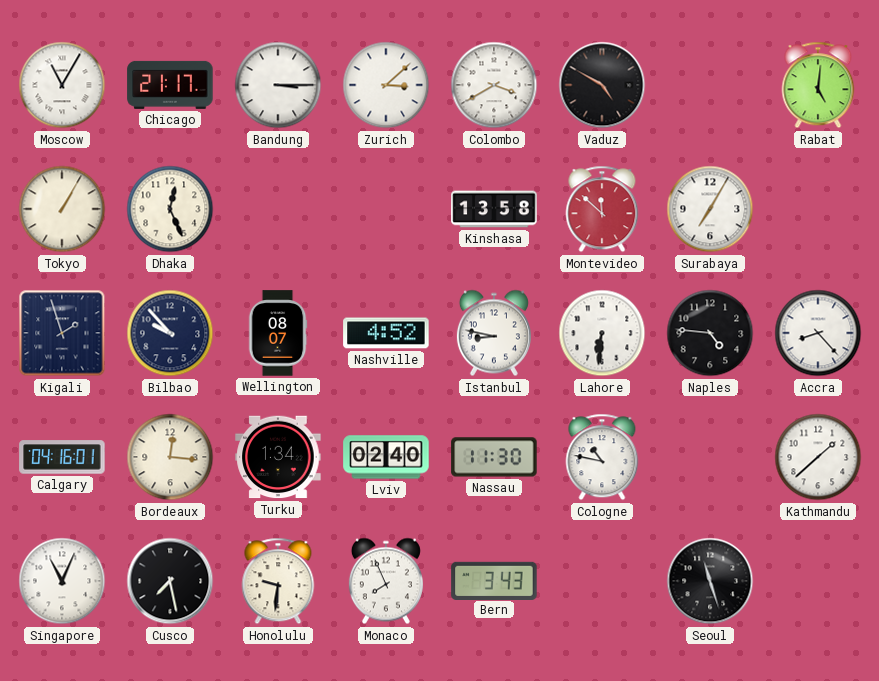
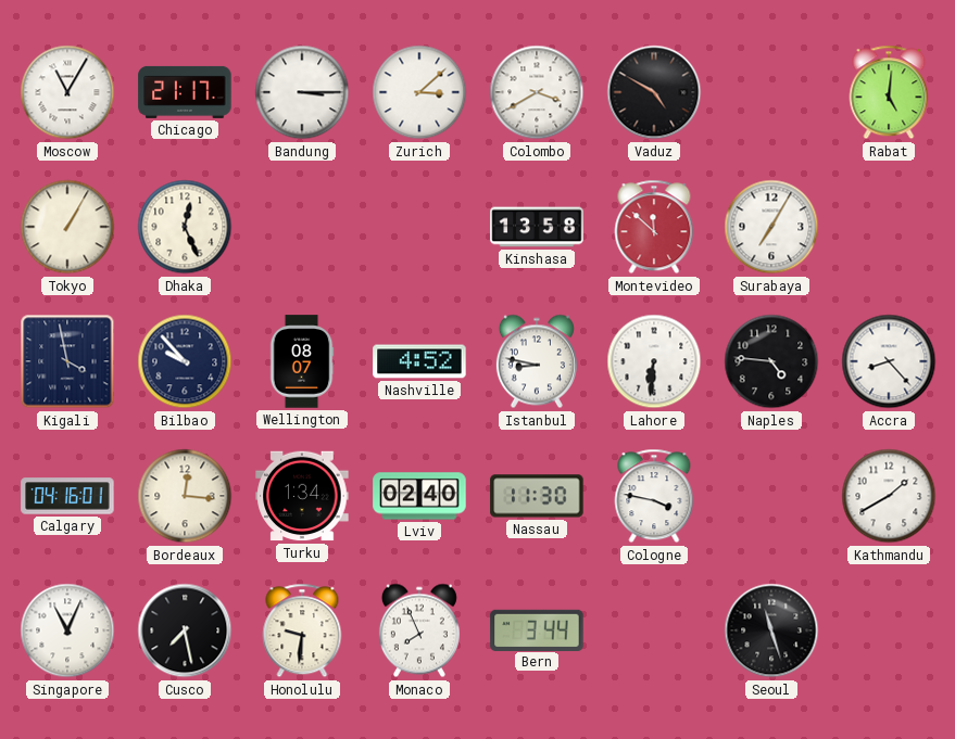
Kigali: 1:57 -> 3:58
Cologne: 10:47 -> 3:47
Kathmandu: 1:38 -> 1:40
Bern: 3:43 -> 3:44
